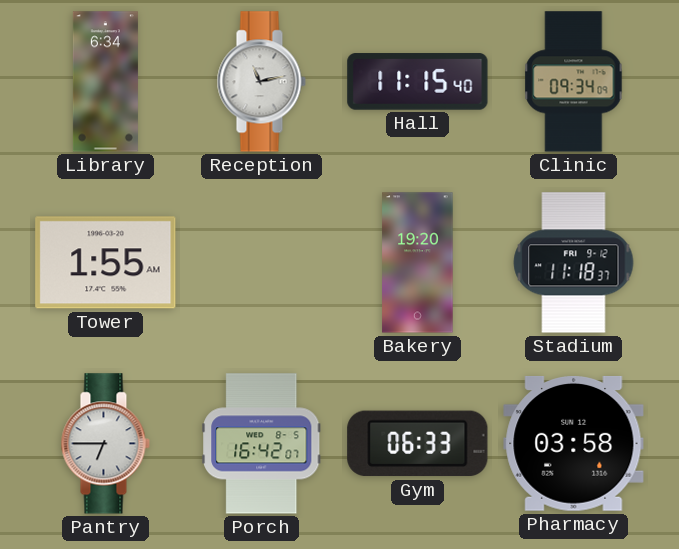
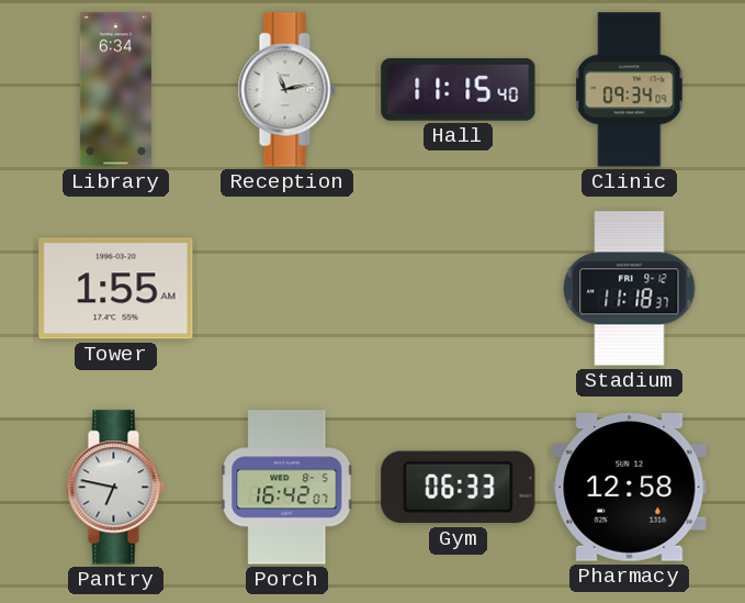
Bakery: 19:20 -> none
Pantry: 6:45 -> 6:47
Pharmacy: 03:58 -> 12:58
